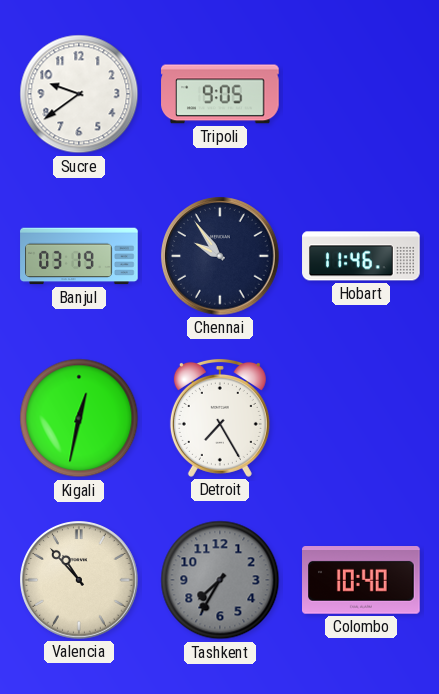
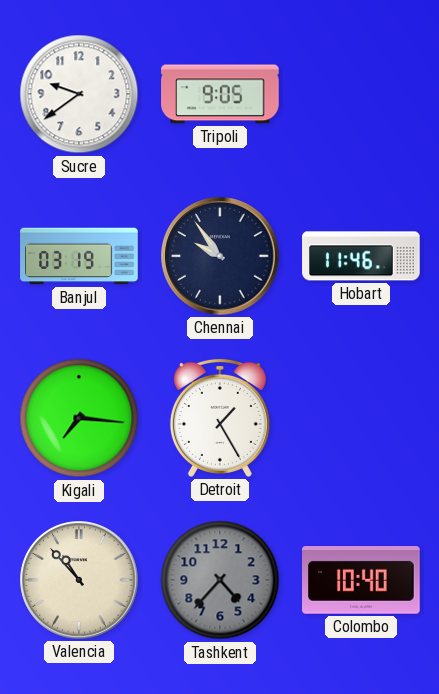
Kigali: 12:32 -> 7:16
Detroit: 7:25 -> 1:25
Tashkent: 7:35 -> 4:37
